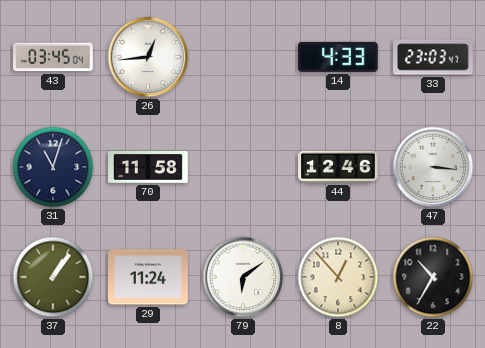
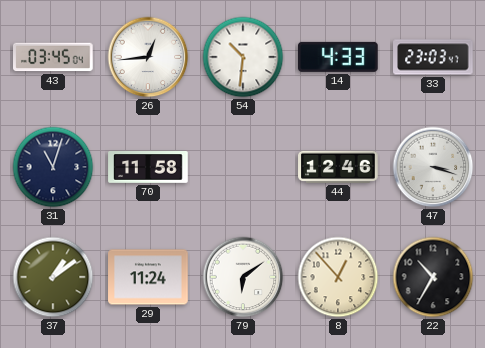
54: none -> 10:31
47: 3:16 -> 3:18
37: 1:06 -> 1:09
